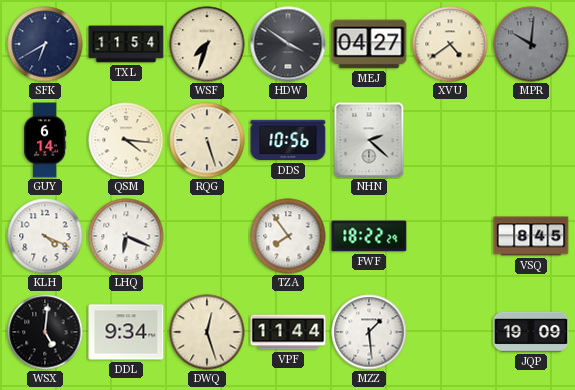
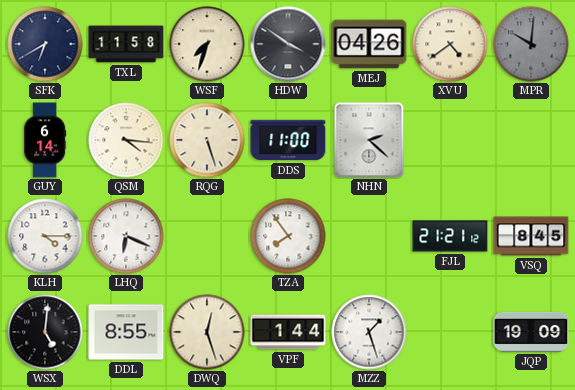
TXL: 11:54 -> 11:58
MEJ: 04:27 -> 04:26
DDS: 10:56 -> 11:00
KLH: 4:19 -> 4:15
FWF: 18:22 -> none
FJL: none -> 21:21
DDL: 9:34 -> 8:55
VPF: 11:44 -> 1:44
MZZ: 1:29 -> 1:27
